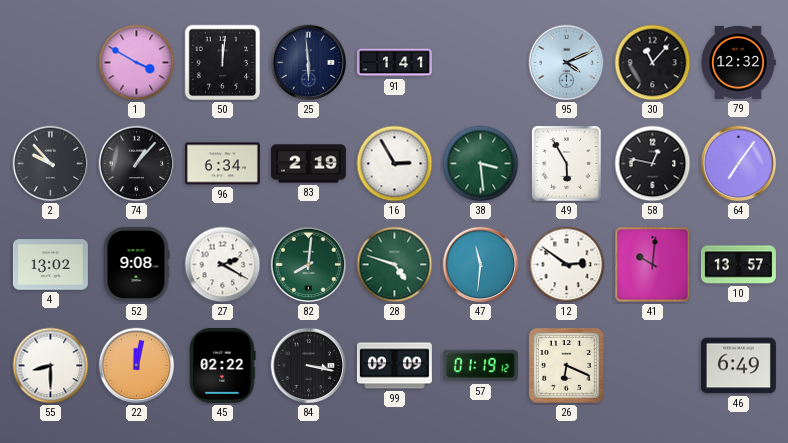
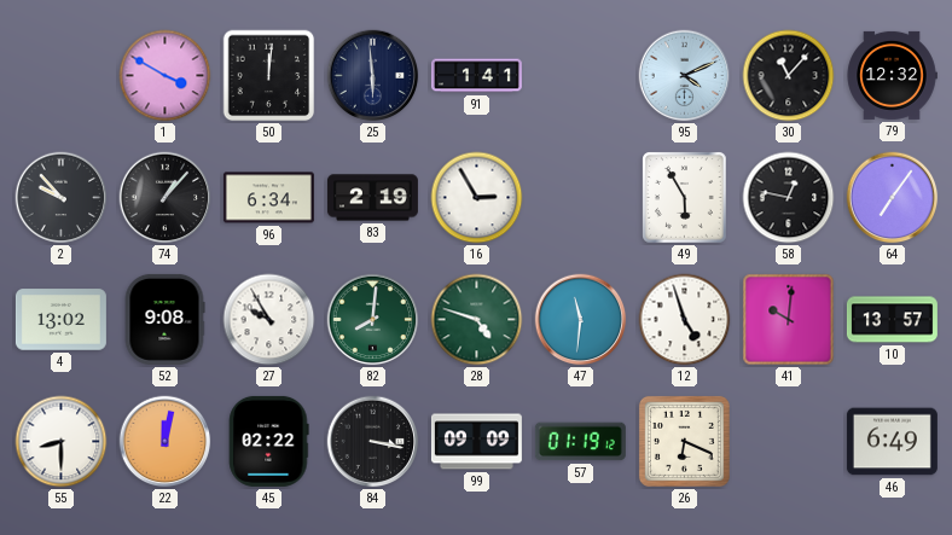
38: 3:29 -> none
27: 2:20 -> 9:55
12: 2:51 -> 4:57
